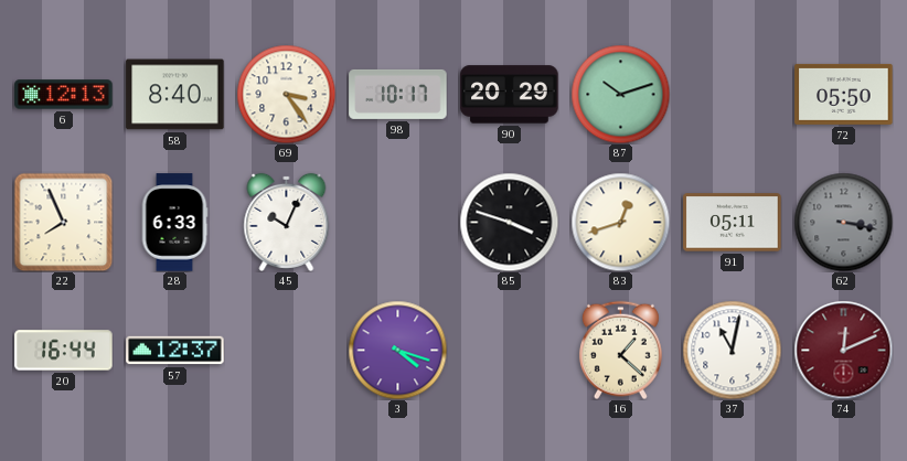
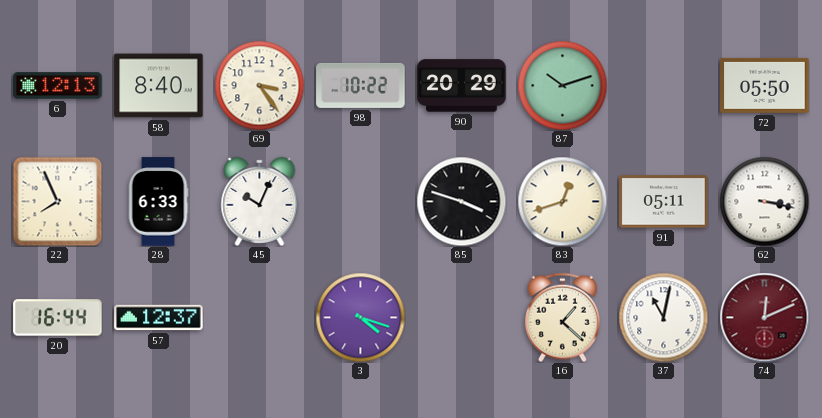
98: 10:17 -> 10:22
62 dial: grey -> white
